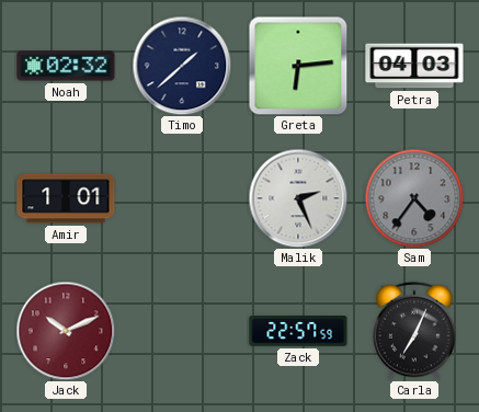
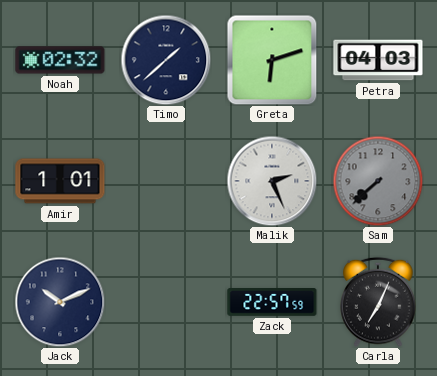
Greta: 6:14 -> 6:12
Sam: 4:36 -> 7:38
Jack dial: burgundy -> navy
